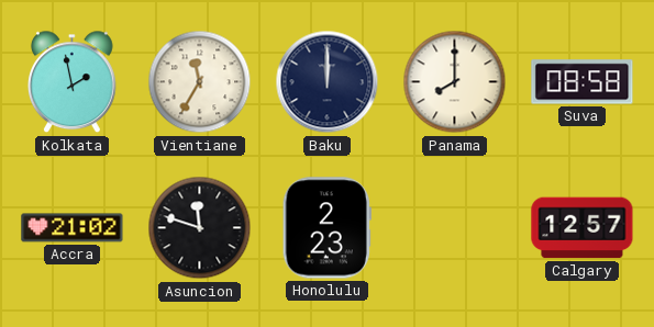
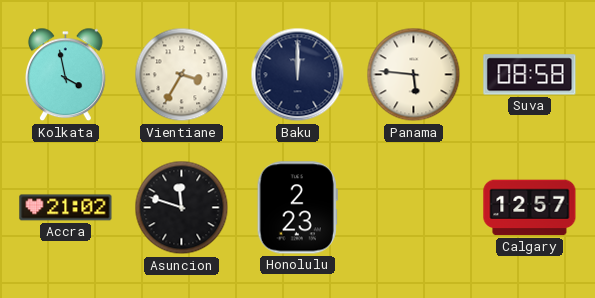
Kolkata: 1:58 -> 3:58
Vientiane: 11:35 -> 3:35
Panama: 8:00 -> 5:46
